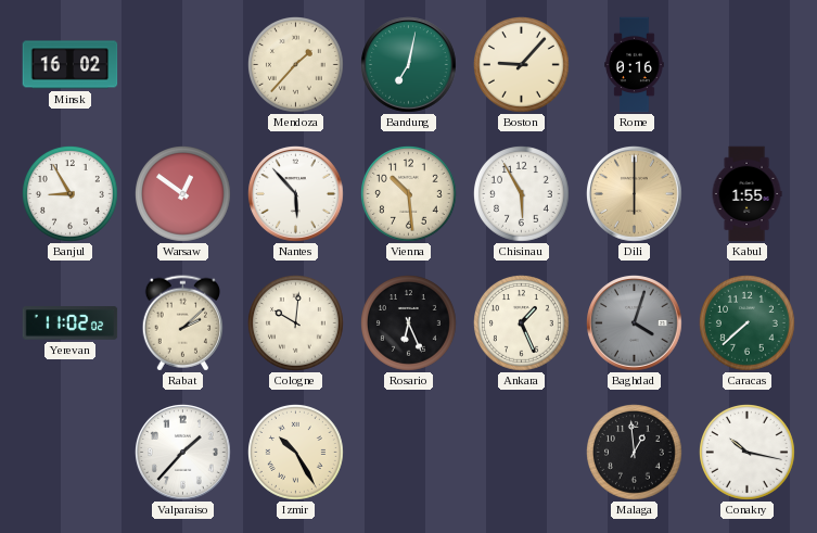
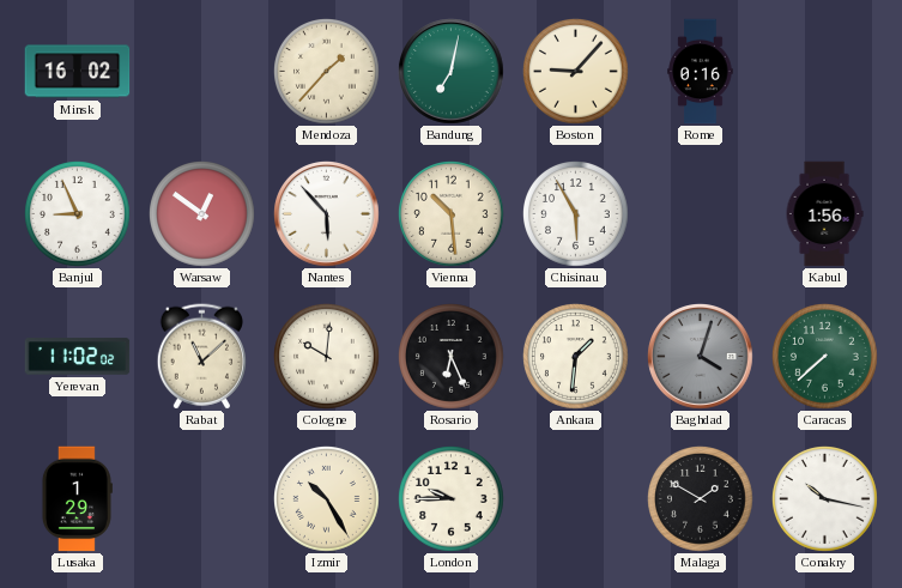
Banjul: 8:55 -> 8:56
Dili: 6:00 -> none
Kabul: 1:55 -> 1:56
Rabat: 2:08 -> 11:08
Ankara: 1:26 -> 1:31
Lusaka: none -> 1:29
Valparaiso: 1:37 -> none
London: none -> 9:45
Malaga: 12:59 -> 1:50
